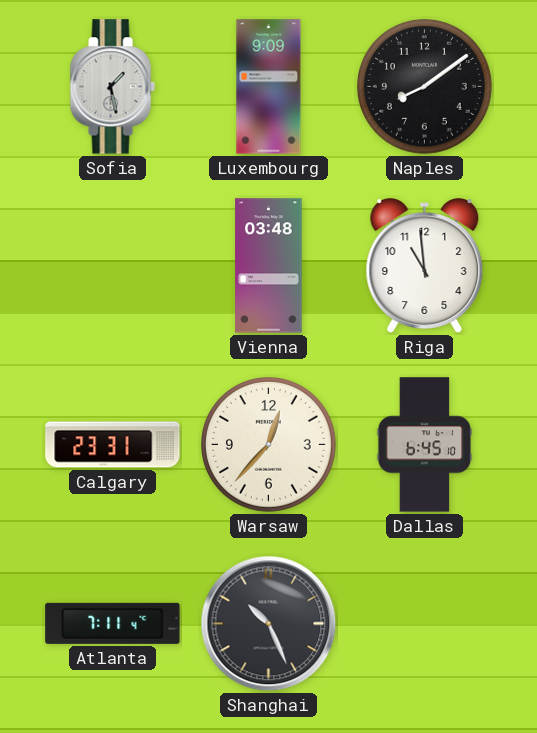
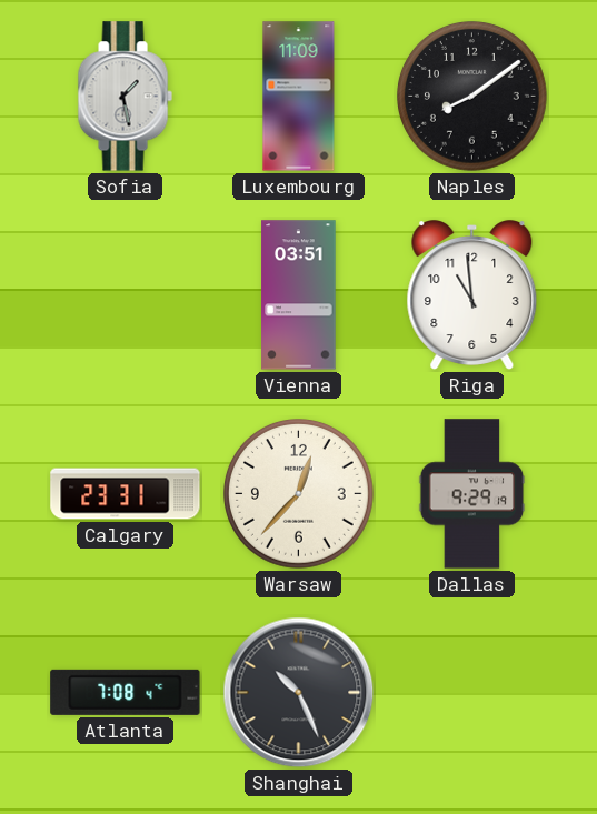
Luxembourg: 9:09 -> 11:09
Vienna: 03:48 -> 03:51
Dallas: 6:45 -> 9:29
Atlanta: 7:11 -> 7:08
